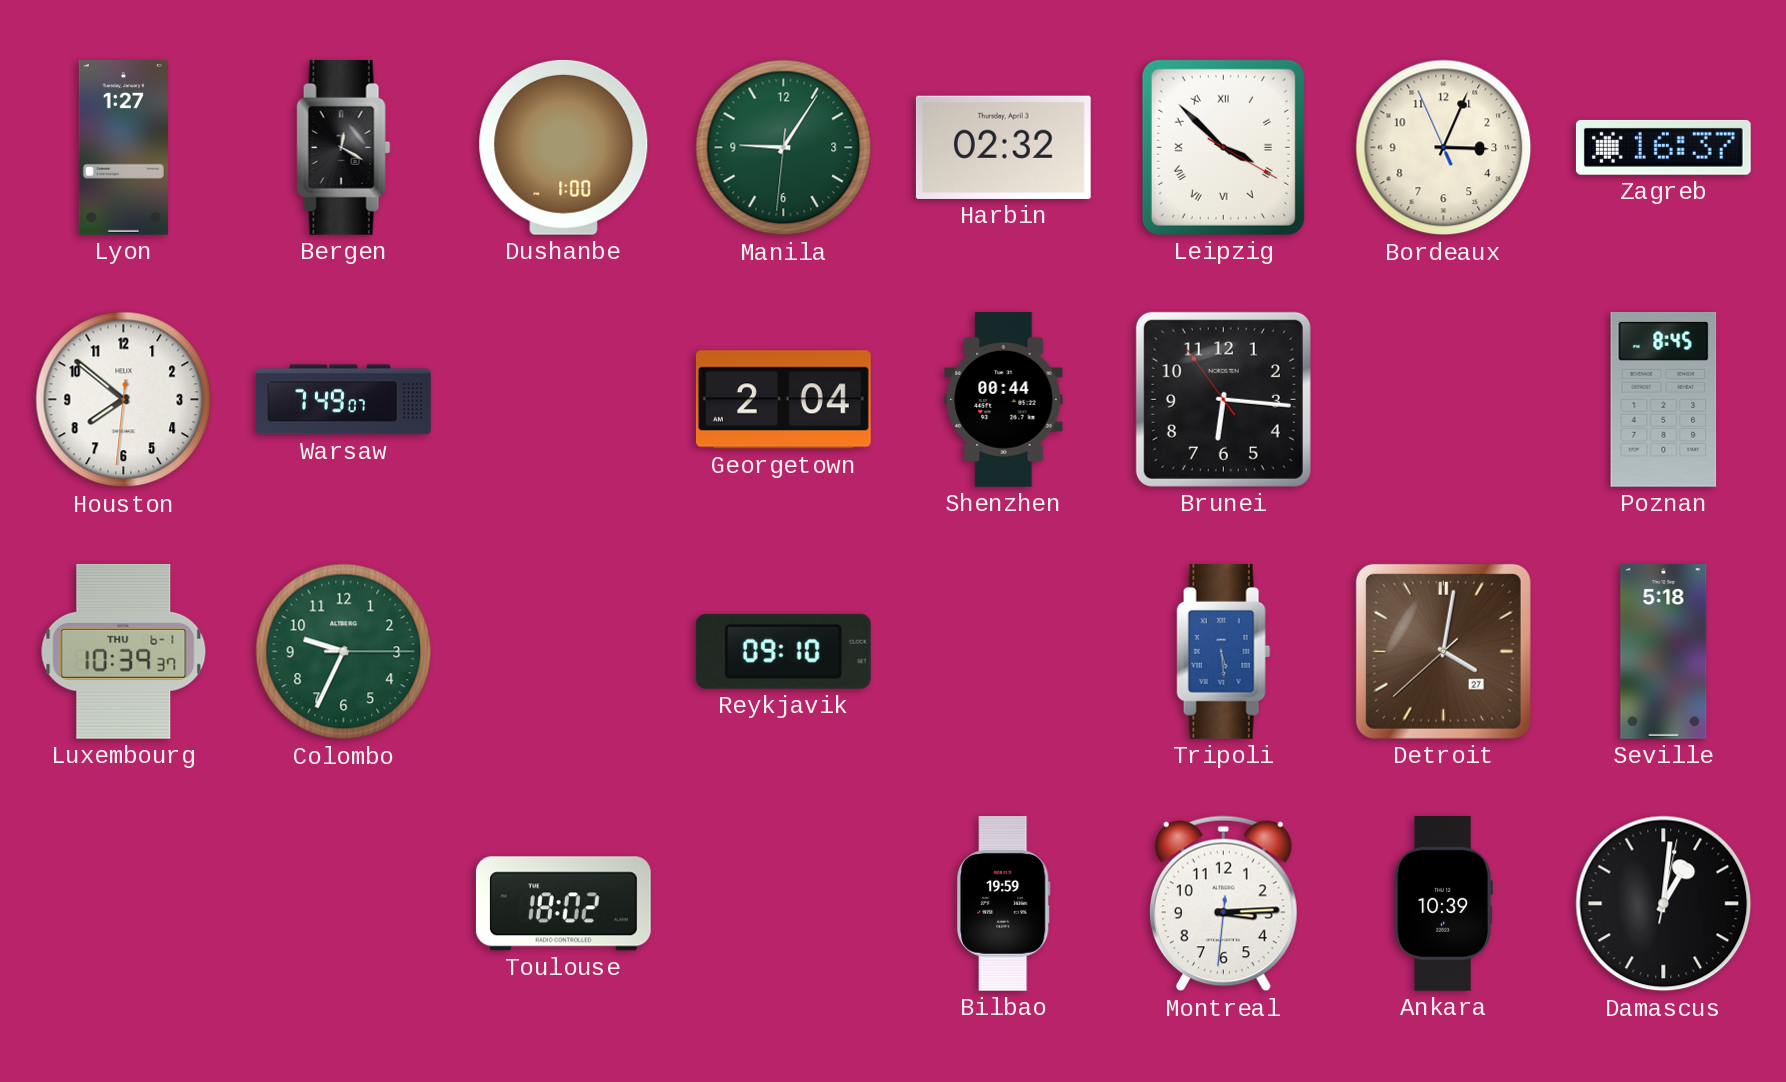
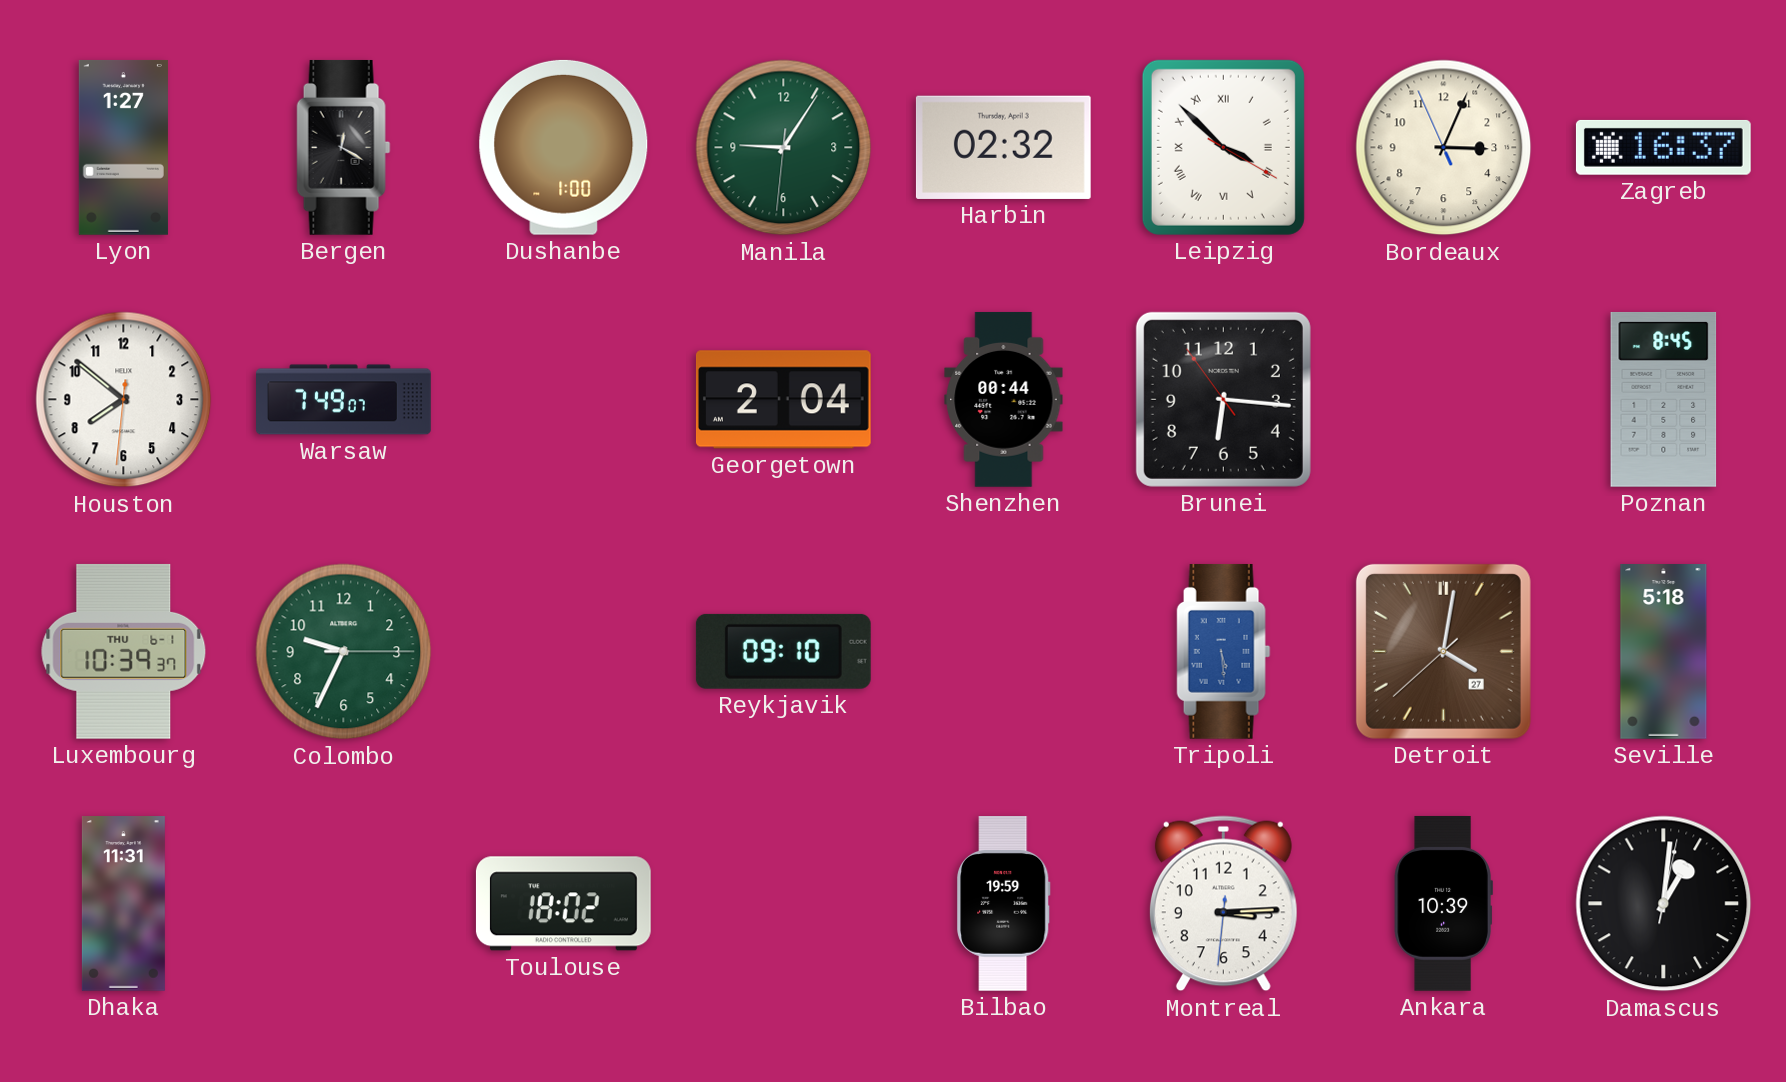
Dhaka: none -> 11:31
